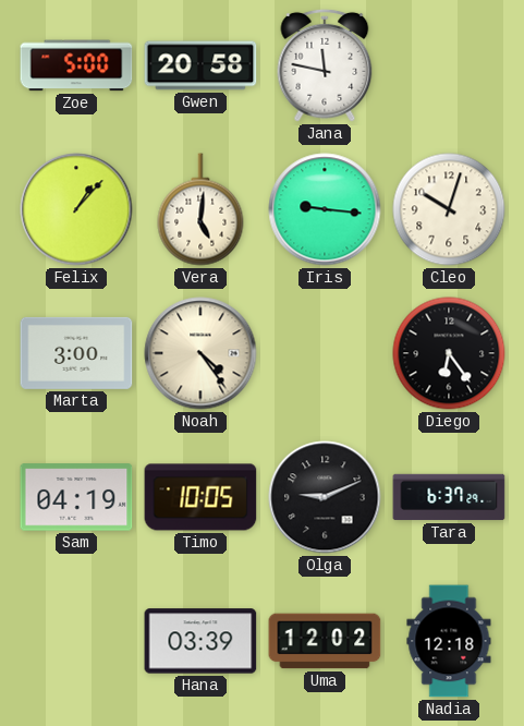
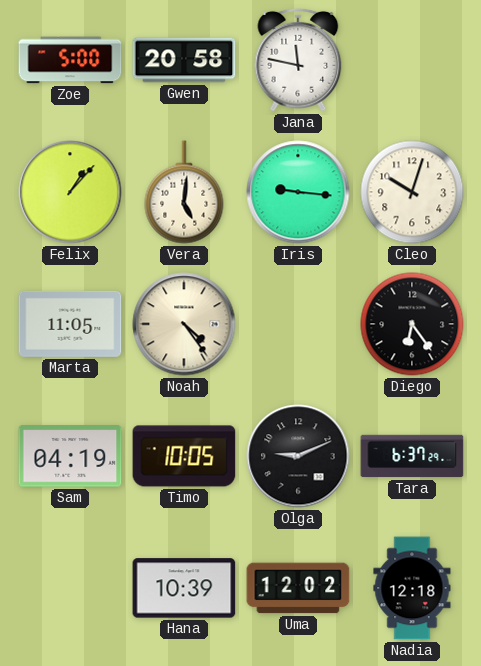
Marta: 3:00 -> 11:05
Hana: 03:39 -> 10:39
